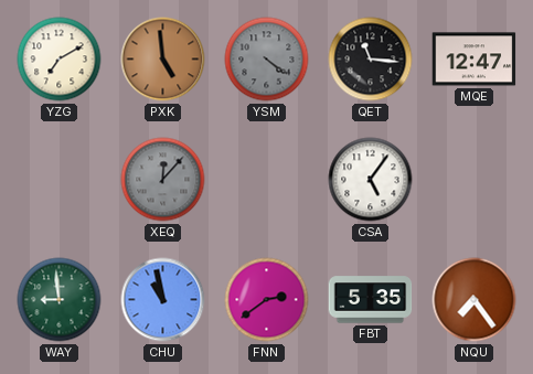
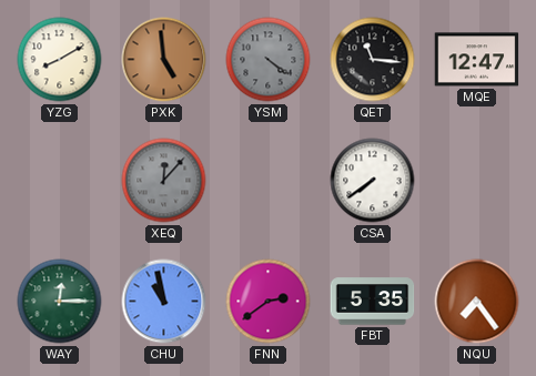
YZG: 7:10 -> 8:10
CSA: 5:06 -> 7:39
WAY: 8:59 -> 12:15
